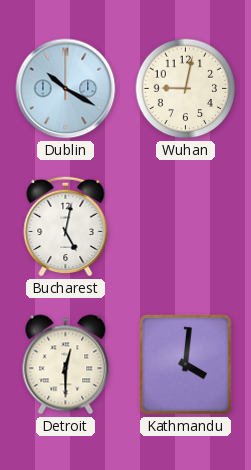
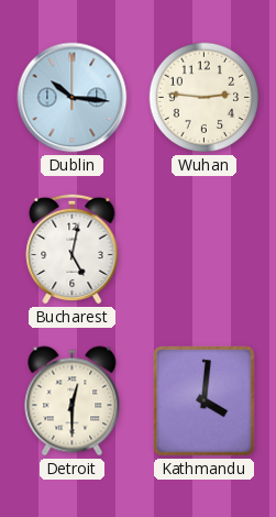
Dublin: 10:20 -> 10:16
Wuhan: 9:02 -> 2:46
